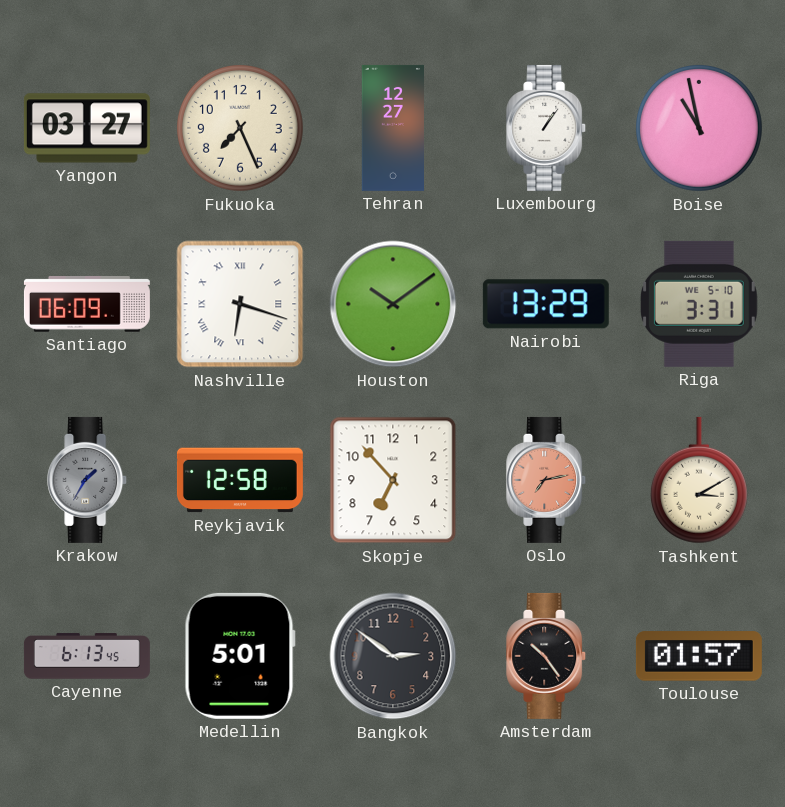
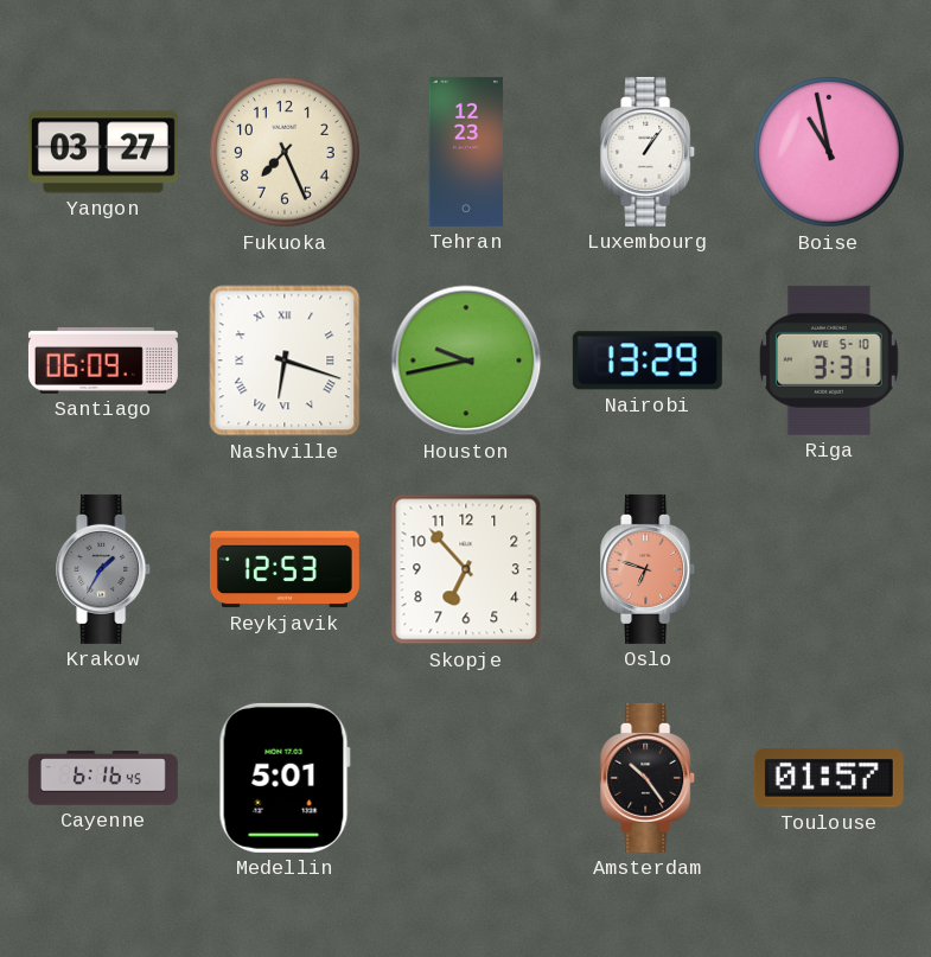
Tehran: 12:27 -> 12:23
Houston: 10:09 -> 9:43
Reykjavik: 12:58 -> 12:53
Oslo: 7:13 -> 6:48
Tashkent: 3:10 -> none
Cayenne: 6:13 -> 6:16
Bangkok: 2:51 -> none
